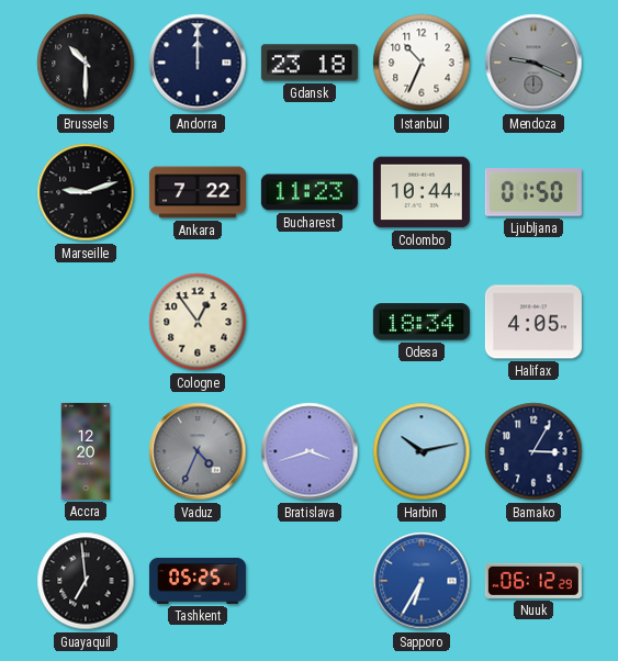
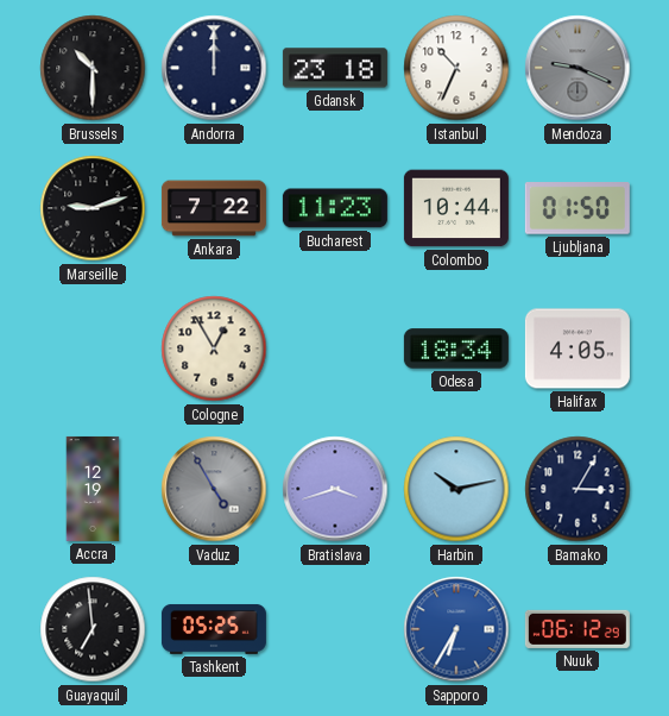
Cologne: 12:54 -> 12:55
Accra: 12:20 -> 12:19
Vaduz: 4:34 -> 4:55
